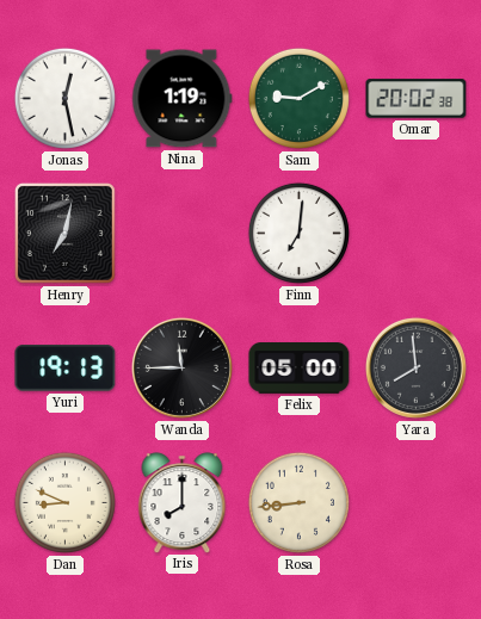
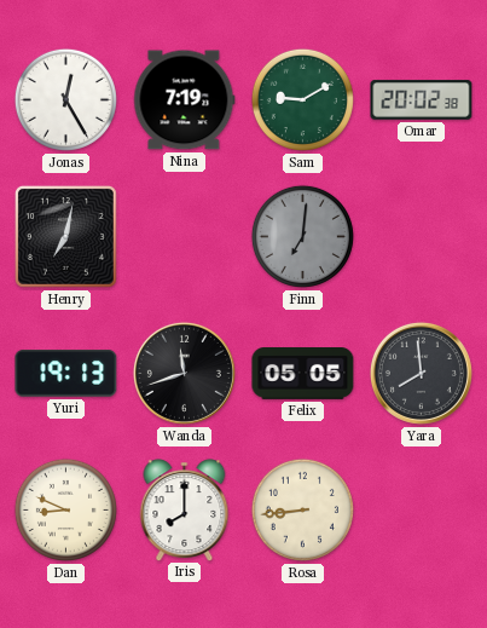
Jonas: 12:28 -> 12:25
Nina: 1:19 -> 7:19
Finn dial: white -> grey
Wanda: 11:45 -> 11:42
Felix: 05:00 -> 05:05
